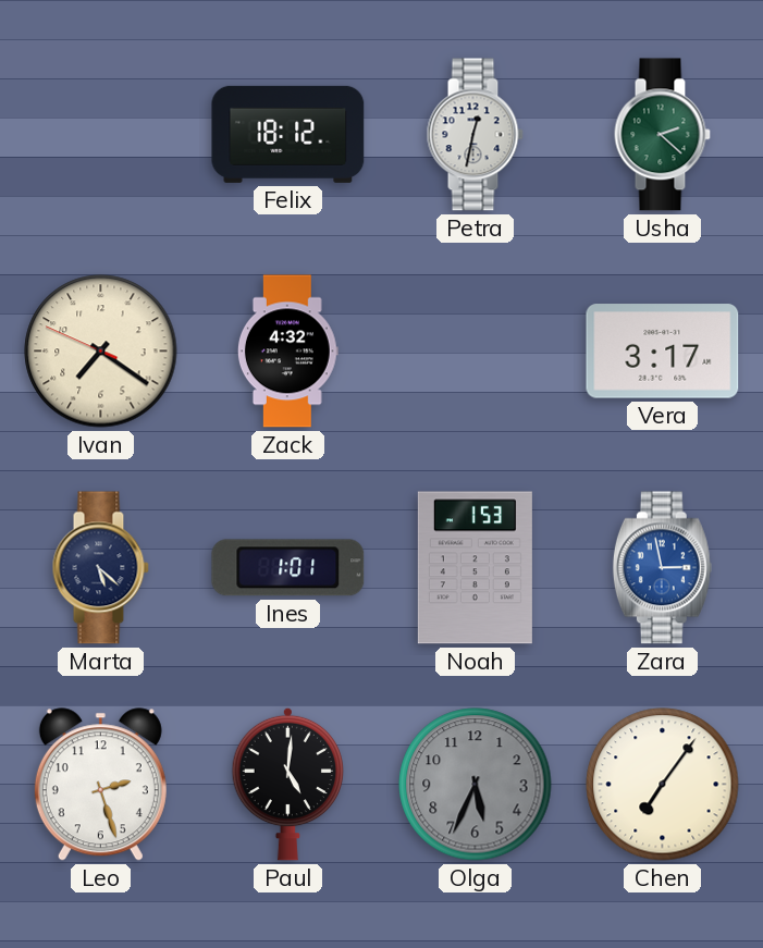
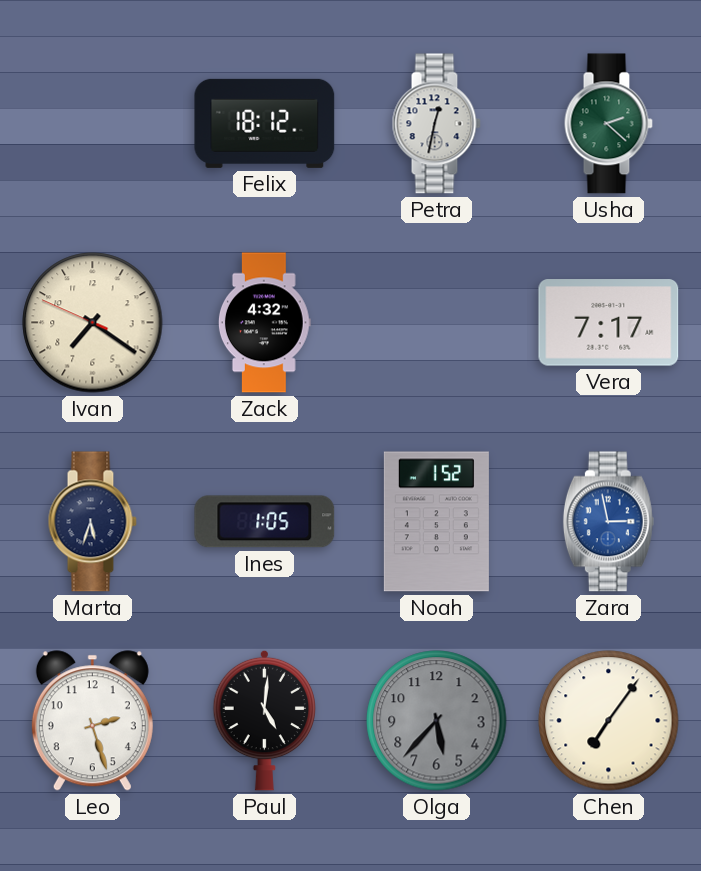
Vera: 3:17 -> 7:17
Marta: 5:22 -> 5:33
Ines: 1:01 -> 1:05
Noah: 1:53 -> 1:52
Olga: 5:34 -> 5:37
